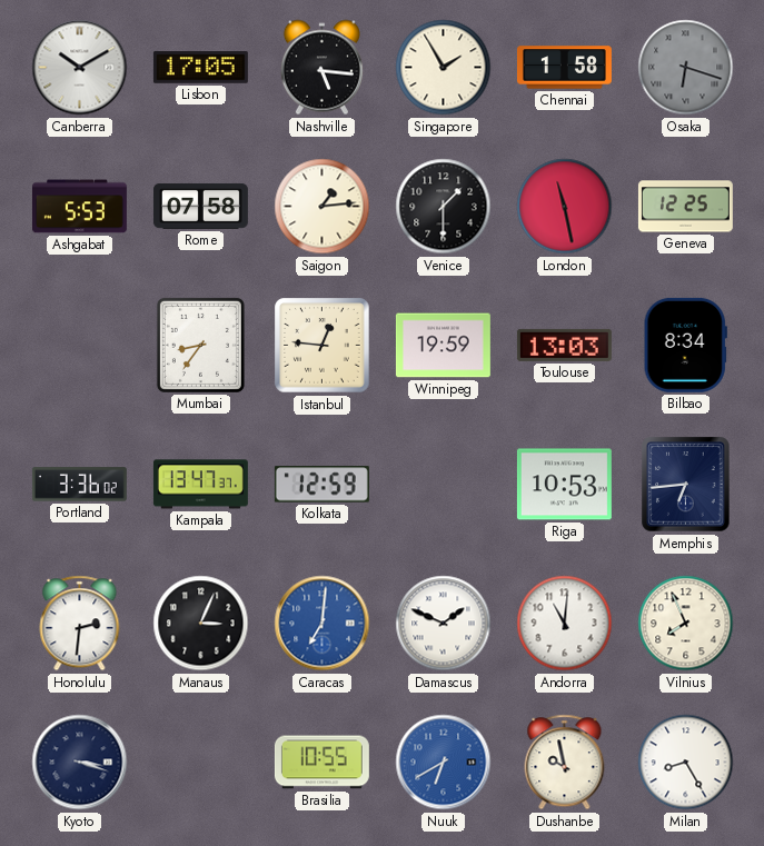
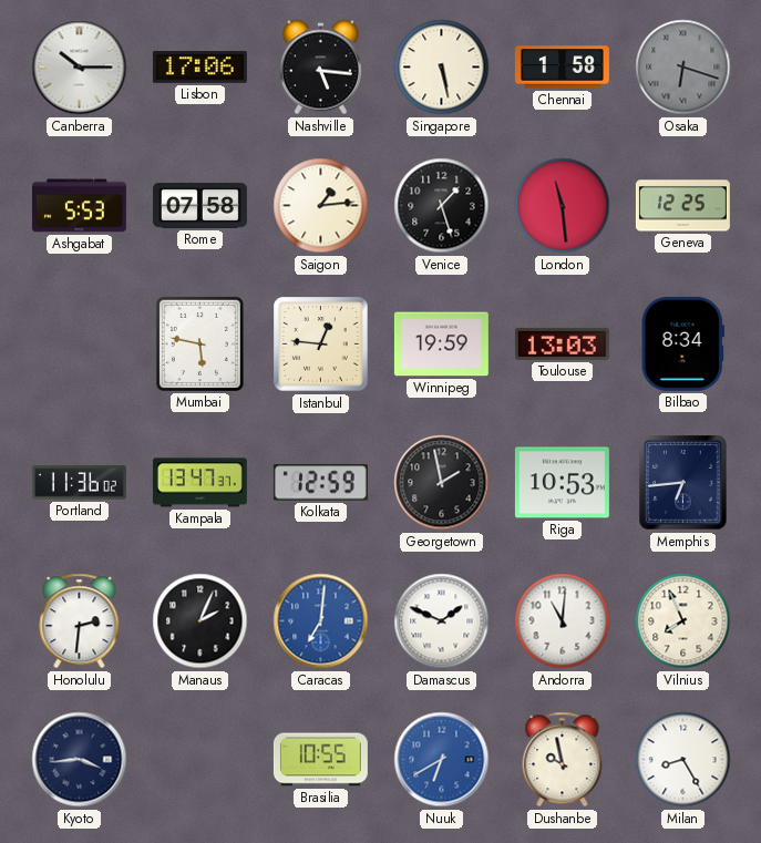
Canberra: 10:10 -> 10:15
Lisbon: 17:05 -> 17:06
Singapore: 1:55 -> 5:28
Venice: 1:30 -> 1:27
London: 11:28 -> 11:29
Mumbai: 8:36 -> 5:47
Portland: 3:36 -> 11:36
Georgetown: none -> 1:58
Manaus: 3:04 -> 2:04
Kyoto: 3:18 -> 3:44
